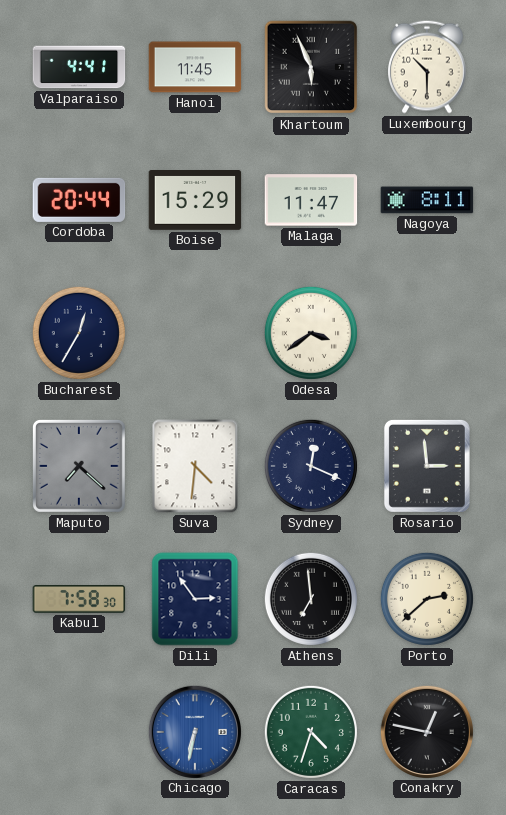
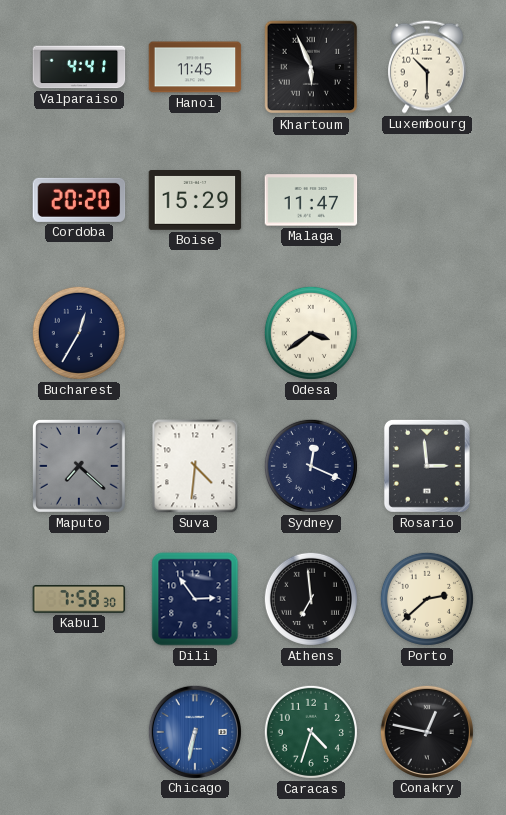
Cordoba: 20:44 -> 20:20
Nagoya: 8:11 -> none
